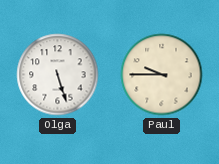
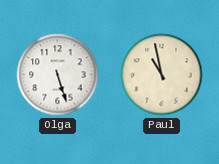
Paul: 9:45 -> 10:58
